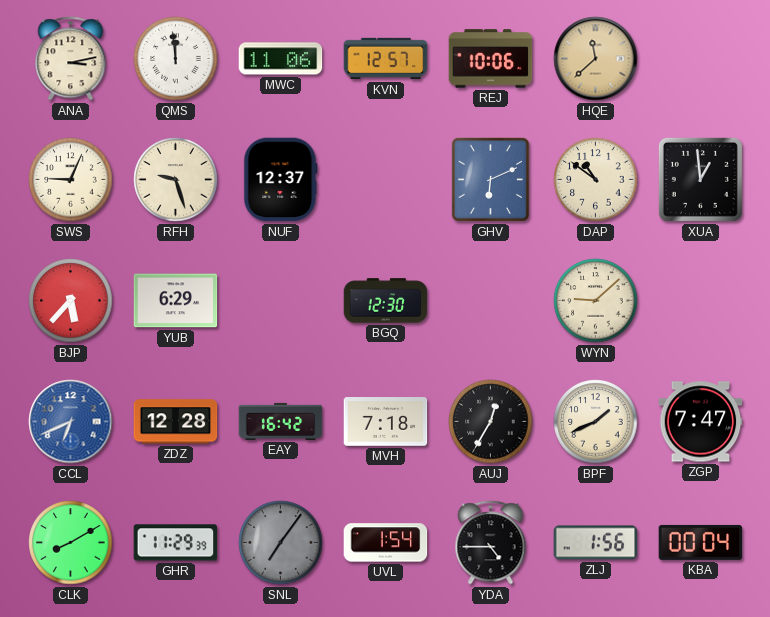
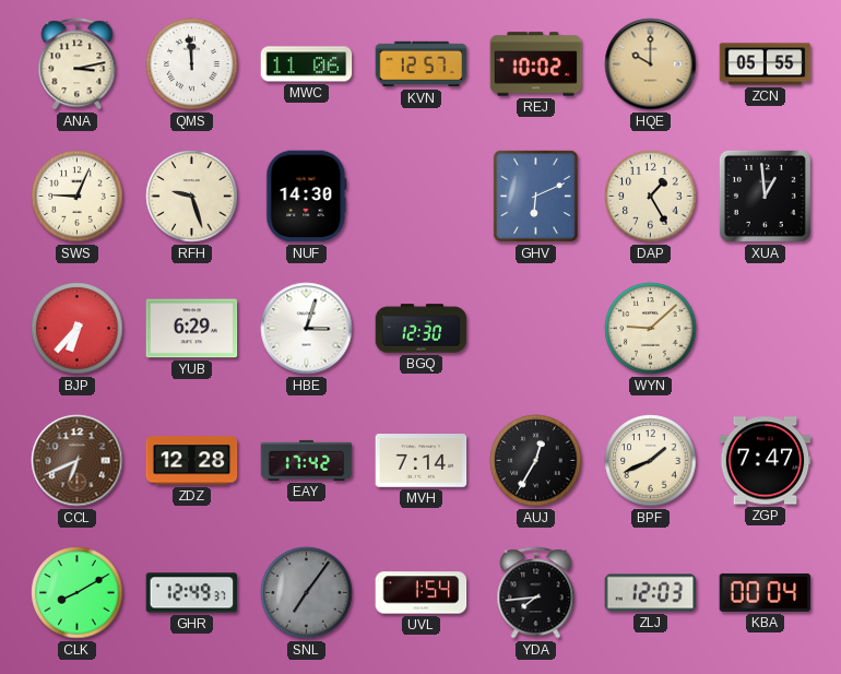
REJ: 10:06 -> 10:02
HQE: 11:38 -> 10:00
ZCN: none -> 05:55
NUF: 12:37 -> 14:30
DAP: 10:51 -> 1:25
BJP: 5:37 -> 6:37
HBE: none -> 3:03
CCL dial: blue -> brown
EAY: 16:42 -> 17:42
MVH: 7:18 -> 7:14
GHR: 11:29 -> 12:49
YDA: 4:45 -> 7:44
ZLJ: 1:56 -> 12:03
